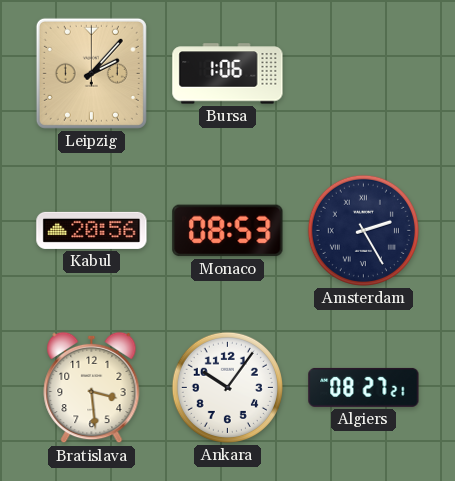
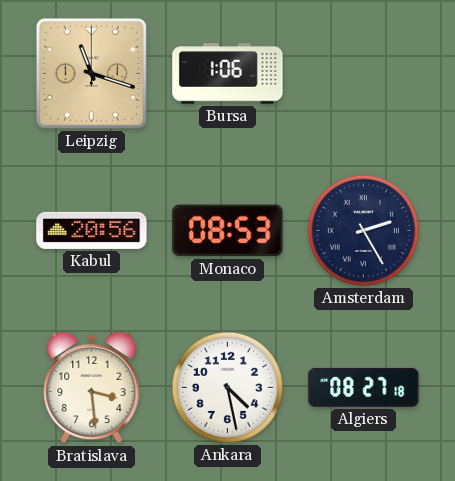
Leipzig: 2:07 -> 11:18
Ankara: 10:06 -> 4:28
Algiers: 08:27:21 -> 08:27:18
